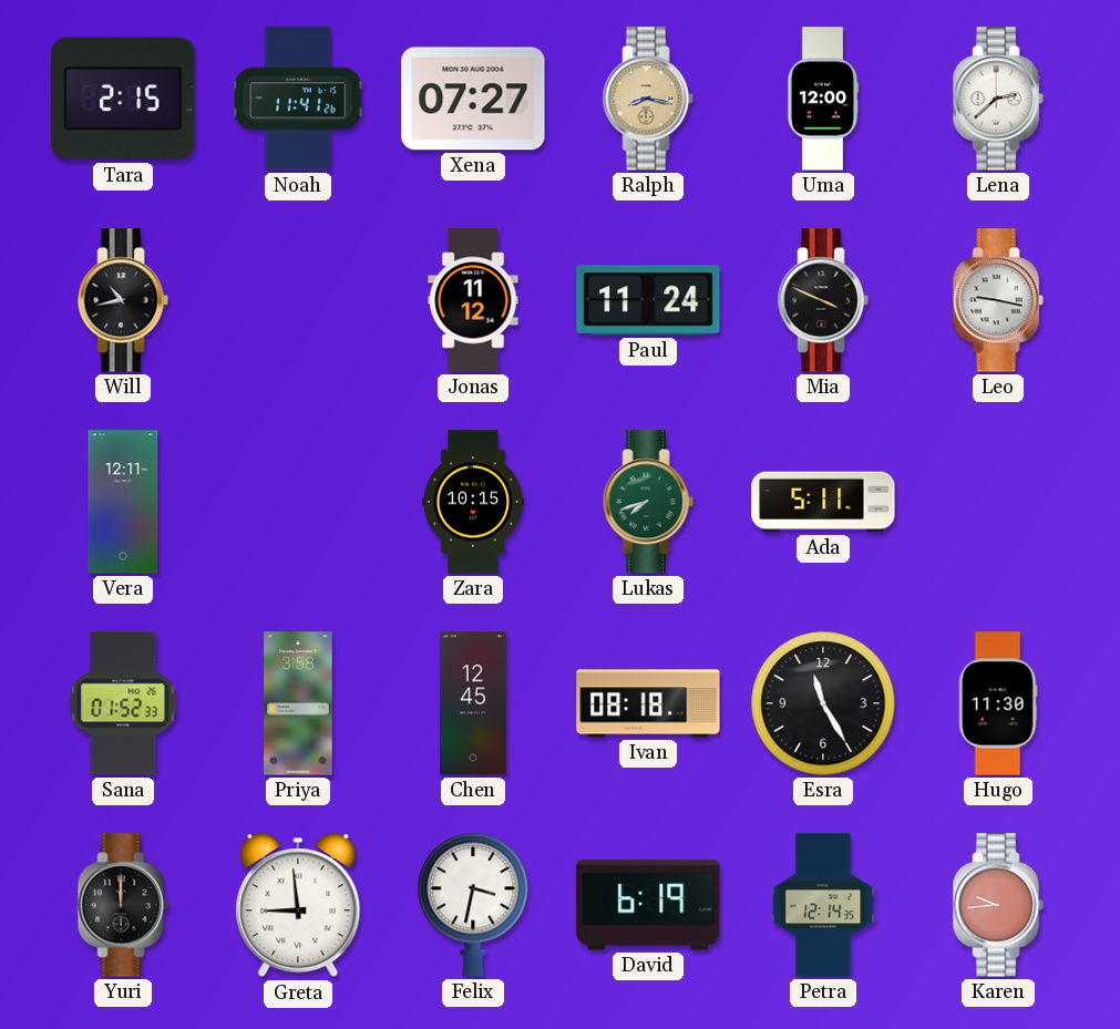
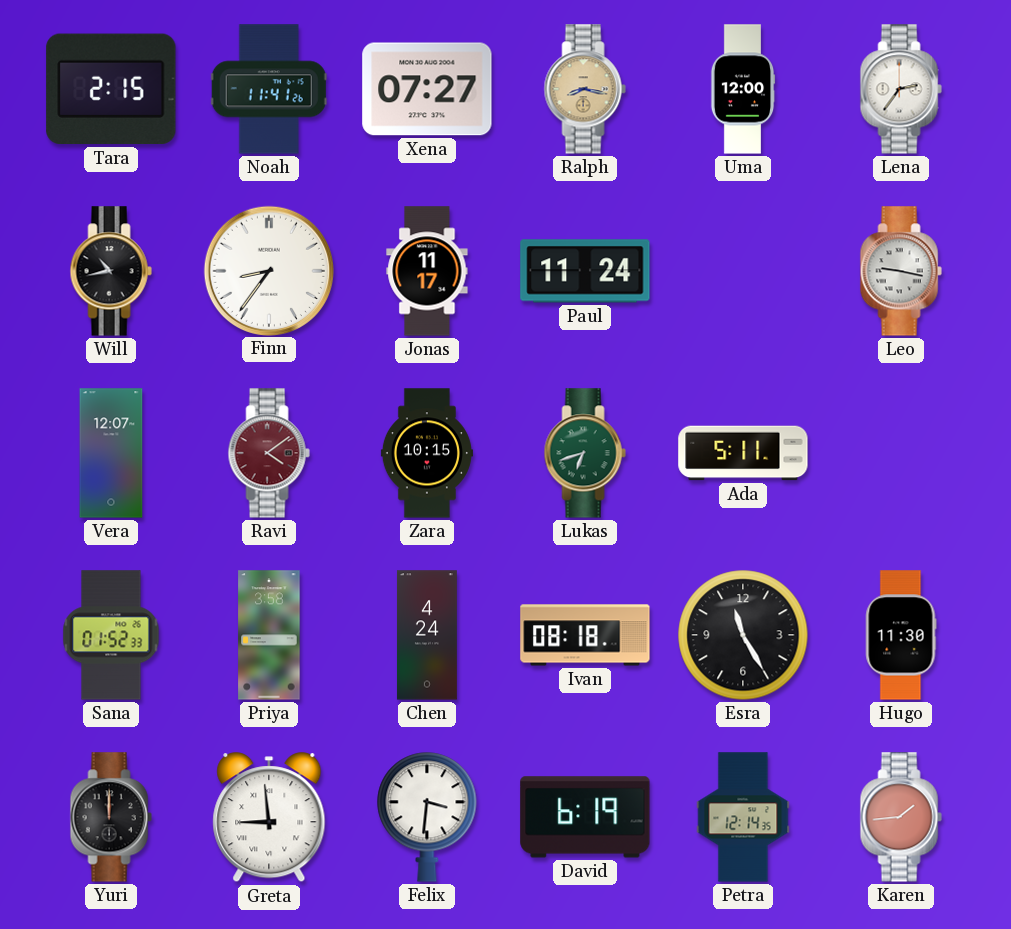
Lena: 2:38 -> 2:36
Finn: none -> 8:36
Jonas: 11:12 -> 11:17
Mia: 3:49 -> none
Vera: 12:11 -> 12:07
Ravi: none -> 4:09
Lukas: 7:42 -> 6:42
Chen: 12:45 -> 4:24
Felix: 3:32 -> 3:31
Karen: 9:44 -> 1:44
